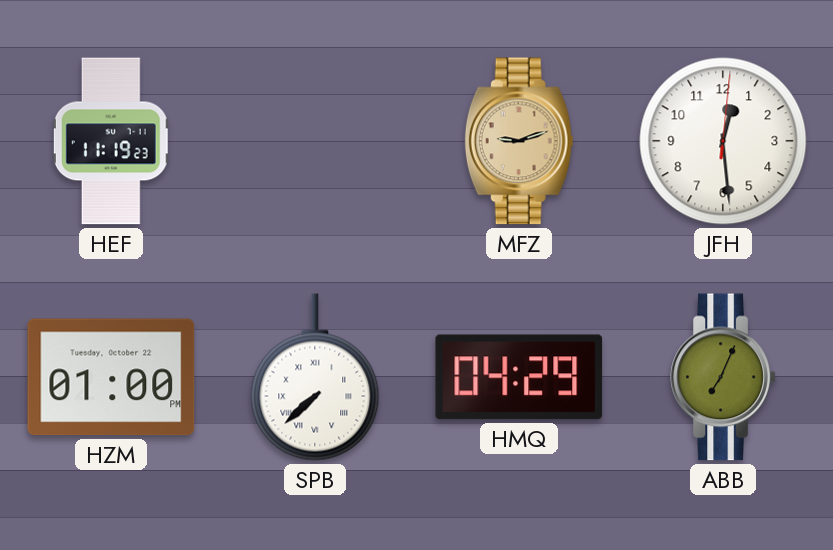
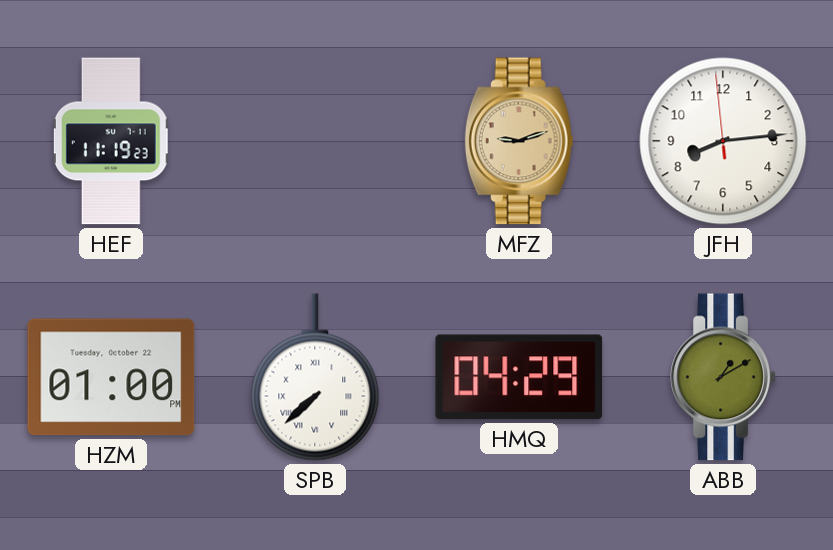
JFH: 12:29 -> 8:13
ABB: 7:04 -> 1:10
